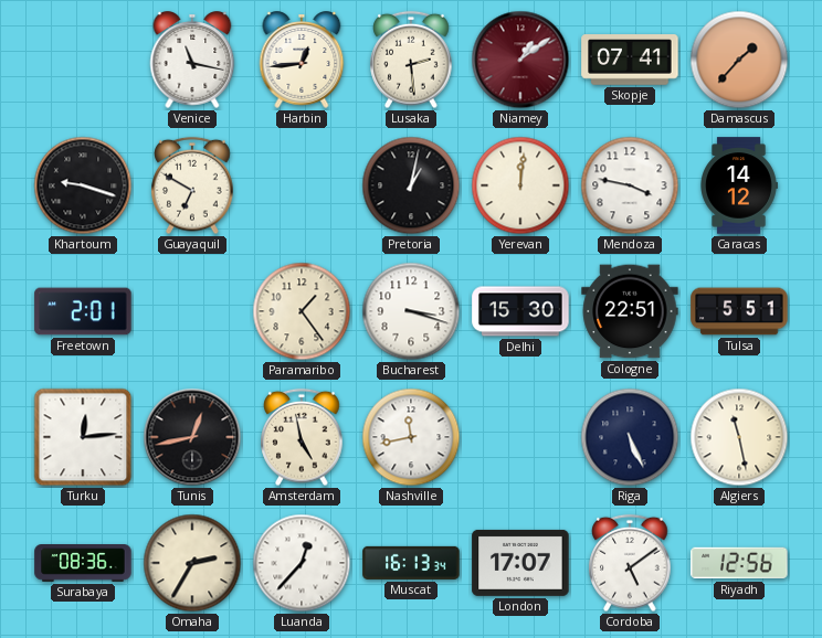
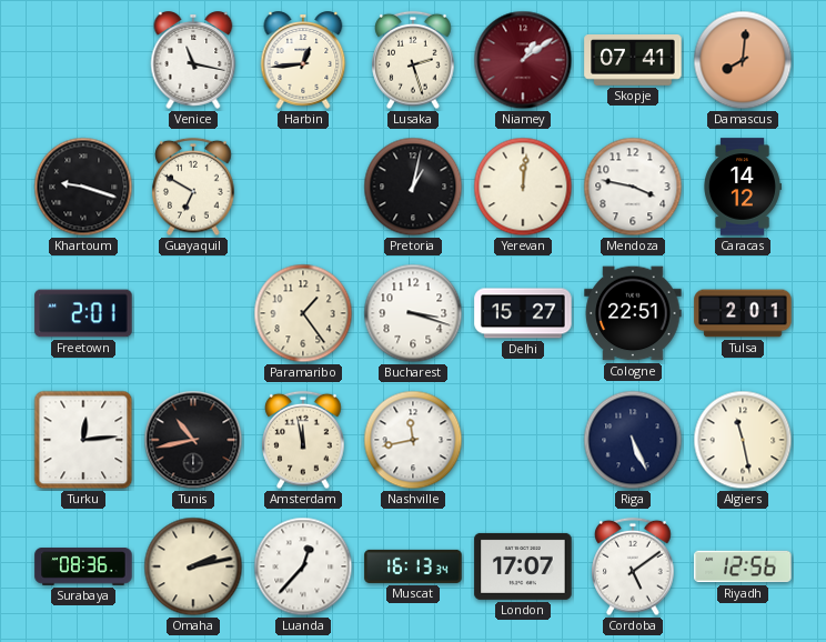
Lusaka: 2:29 -> 2:27
Damascus: 1:37 -> 8:01
Delhi: 15:30 -> 15:27
Tulsa: 5:51 -> 2:01
Tunis: 12:43 -> 10:43
Amsterdam: 4:58 -> 11:58
Omaha: 2:35 -> 2:13
